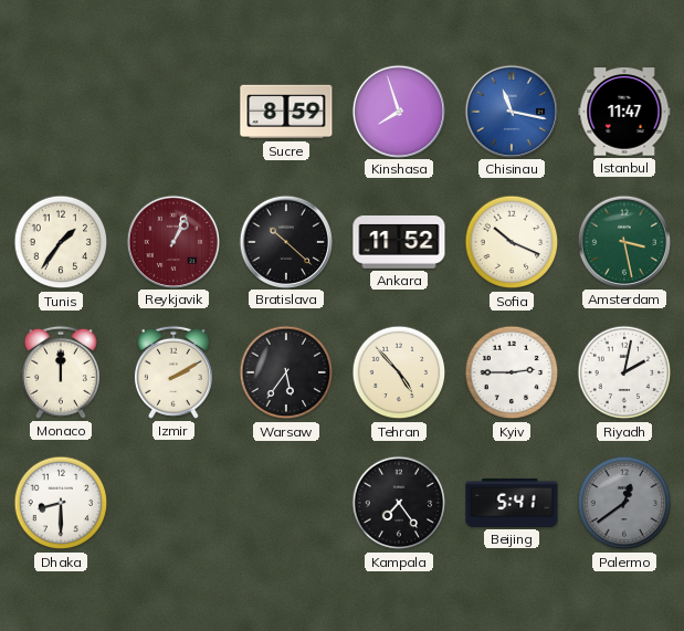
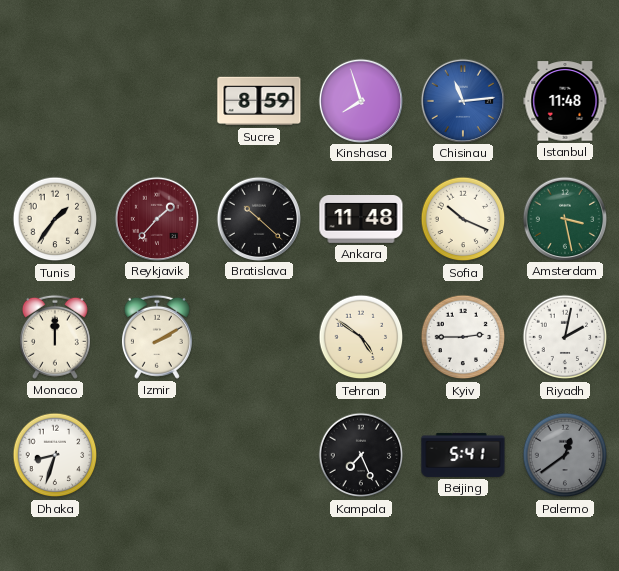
Chisinau: 11:17 -> 11:14
Istanbul: 11:47 -> 11:48
Reykjavik: 1:04 -> 1:37
Ankara: 11:52 -> 11:48
Warsaw: 5:36 -> none
Tehran: 4:53 -> 4:51
Dhaka: 8:30 -> 8:33
Kampala: 7:24 -> 7:26
